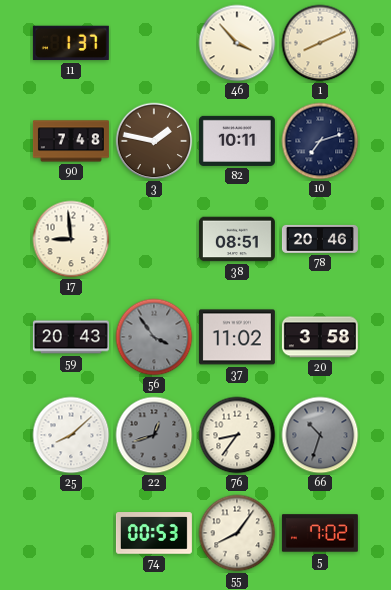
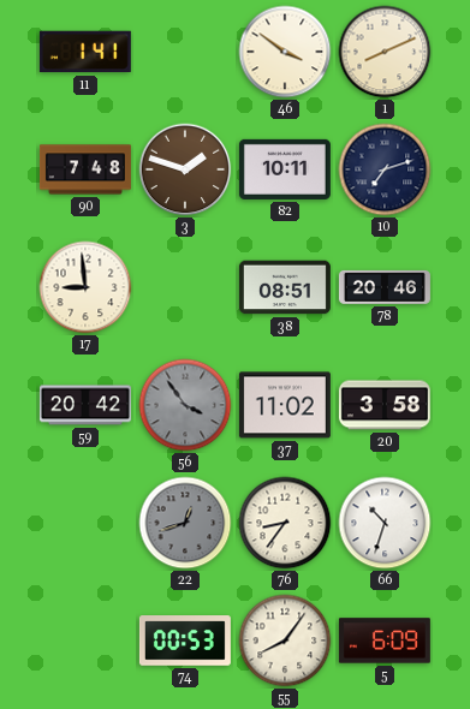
11: 1:37 -> 1:41
46: 3:53 -> 3:51
3: 1:47 -> 1:48
59: 20:43 -> 20:42
25: 8:08 -> none
66 dial: grey -> white
5: 7:02 -> 6:09
